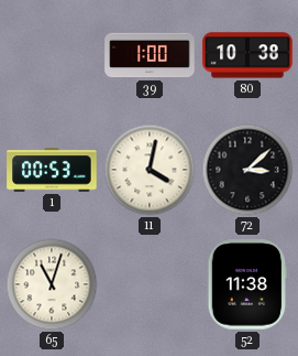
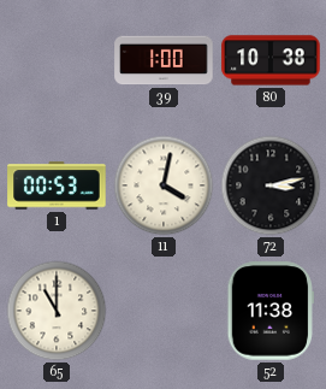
72: 3:08 -> 3:13
65: 11:03 -> 11:00
